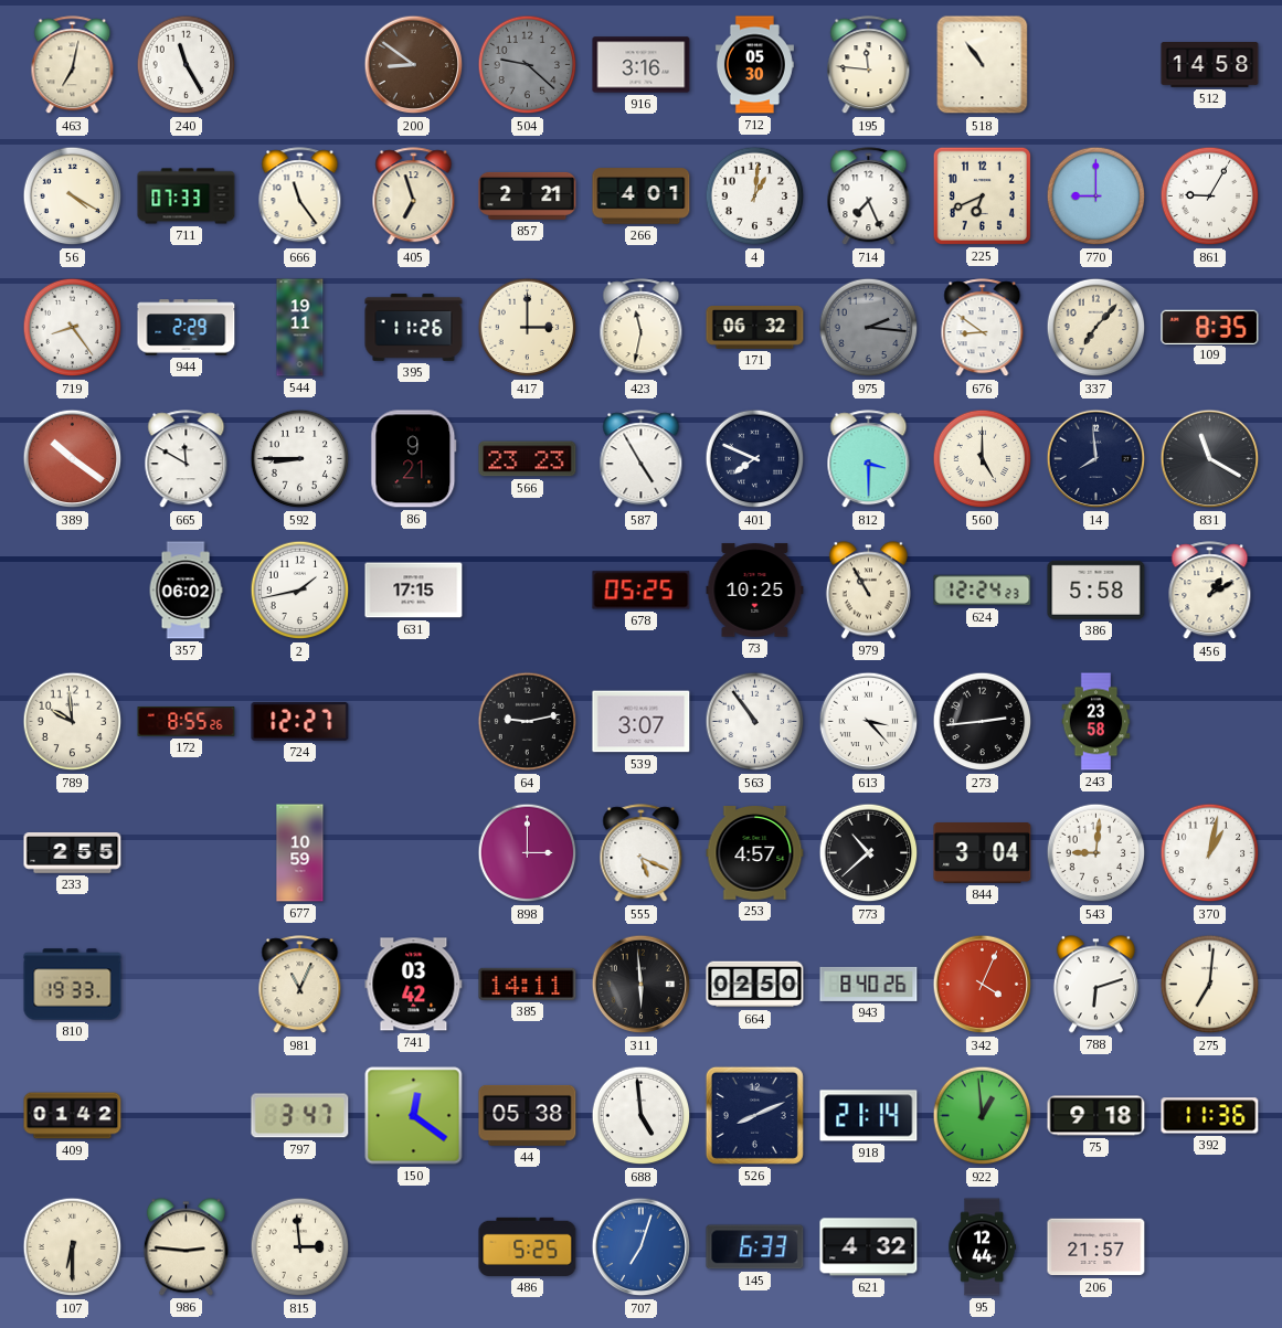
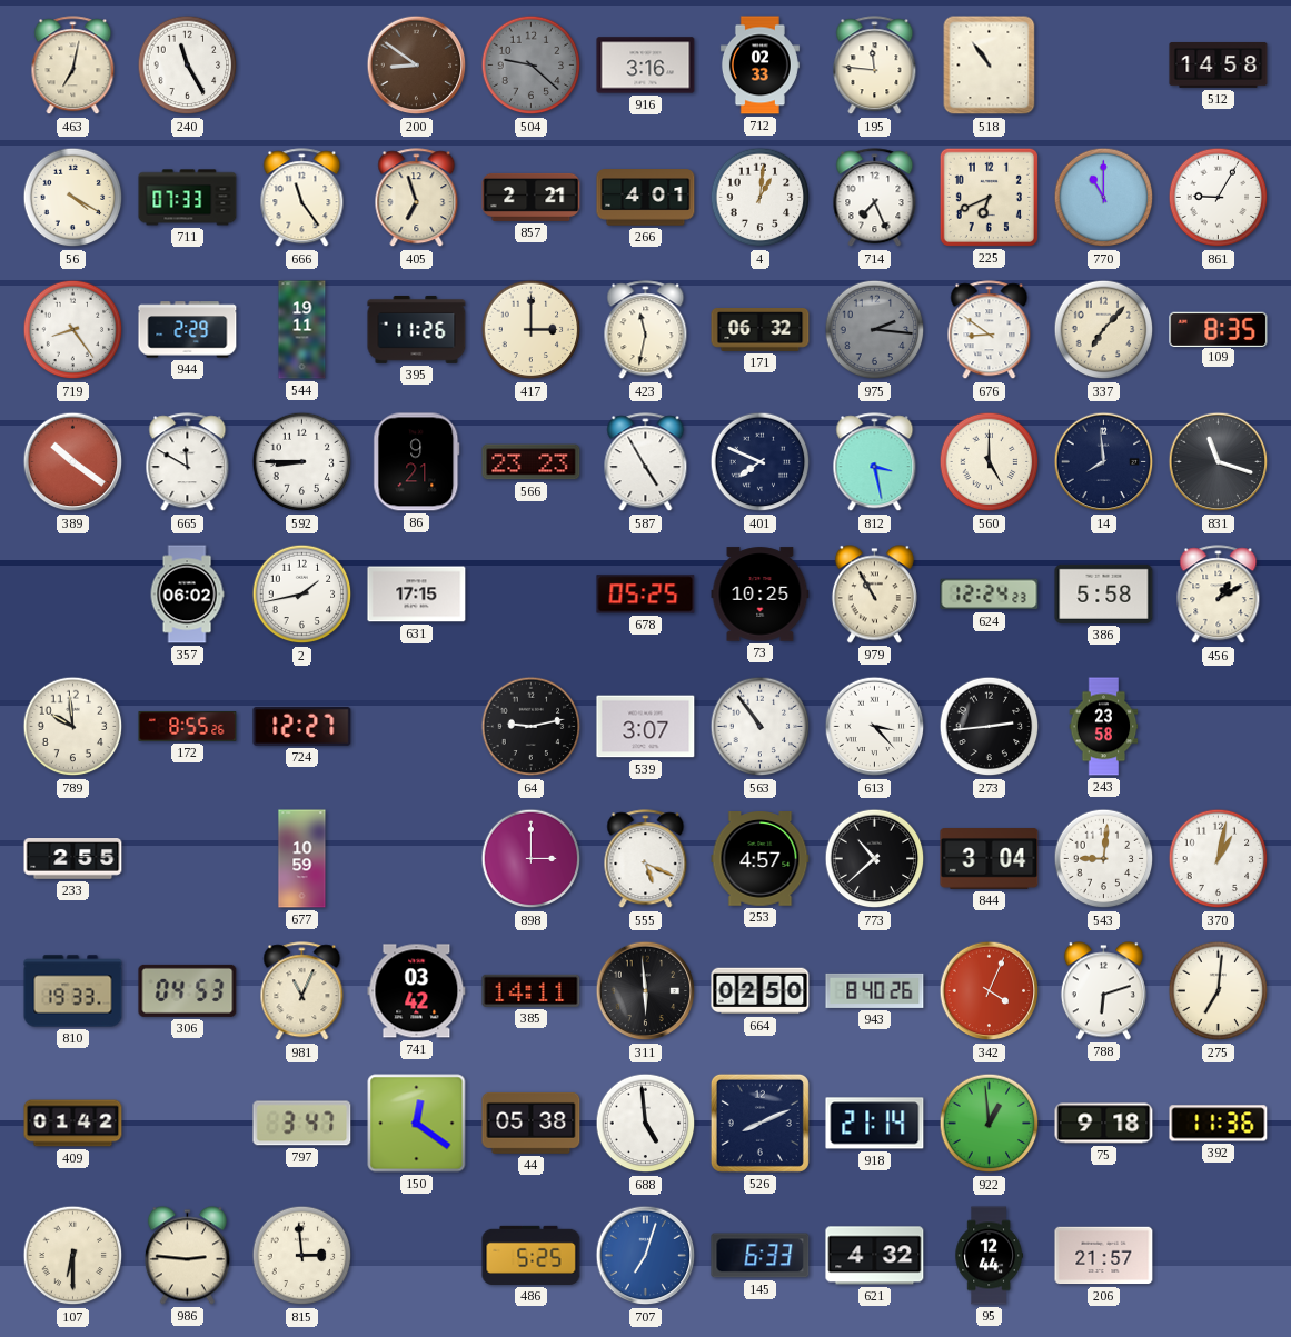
712: 05:30 -> 02:33
770: 9:00 -> 11:00
812: 3:30 -> 3:28
831: 11:20 -> 11:18
306: none -> 04:53
